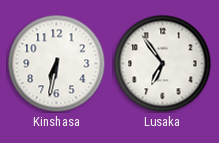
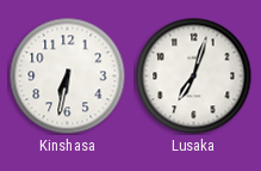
Lusaka: 6:54 -> 7:03
